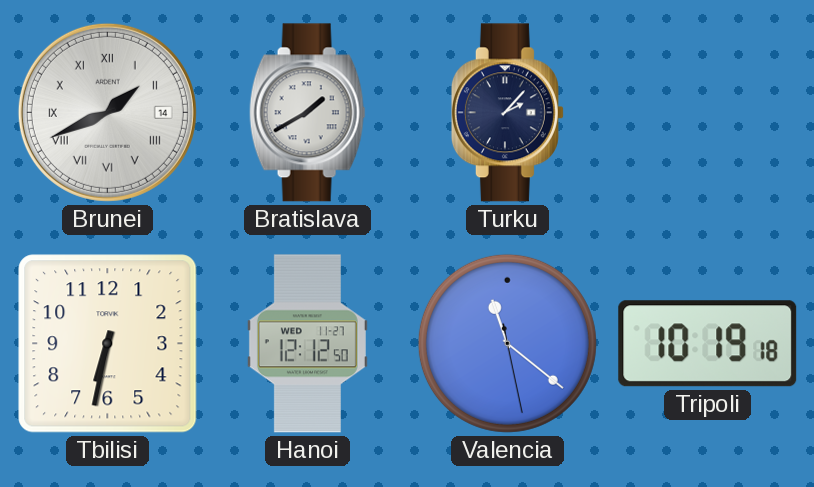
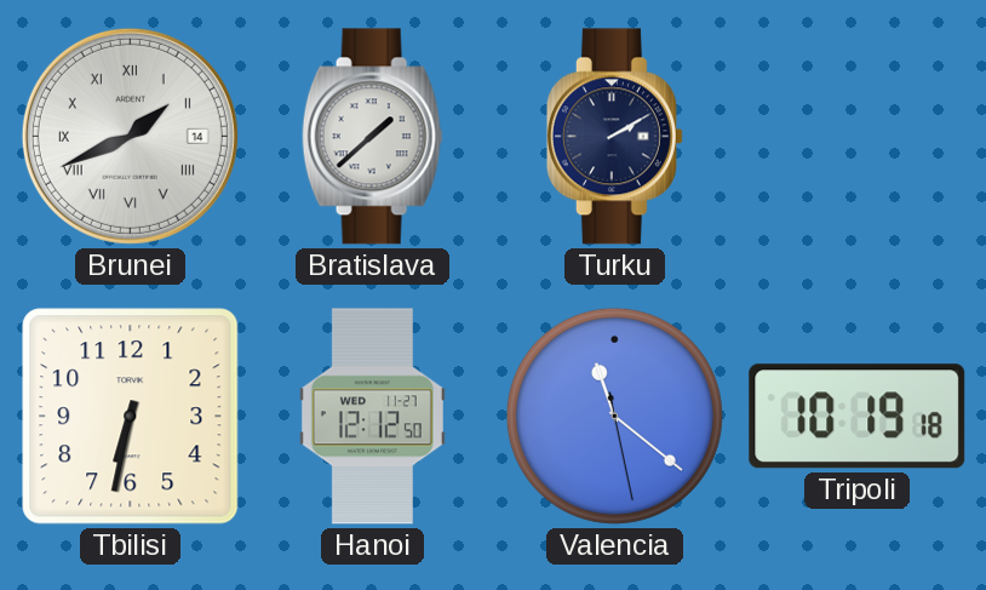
Bratislava: 1:40 -> 1:38
Turku: 2:07 -> 2:10
